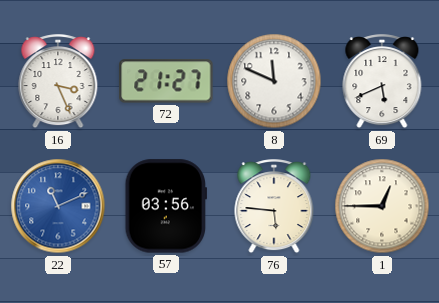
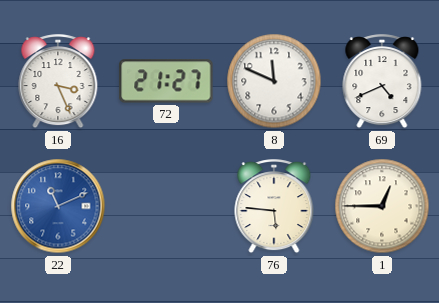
69: 5:41 -> 4:41
57: 03:56 -> none
